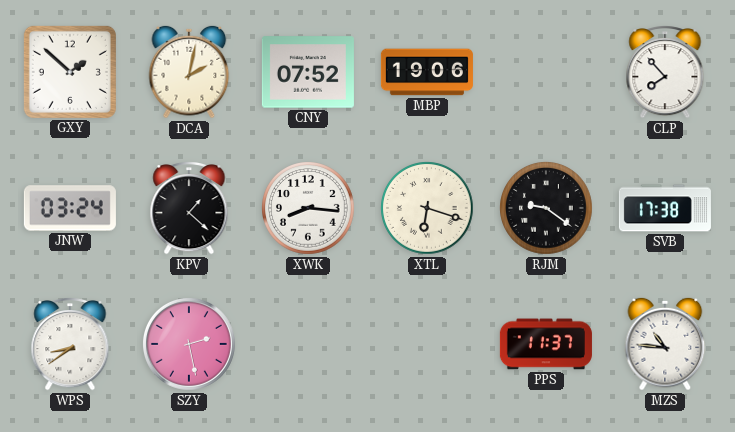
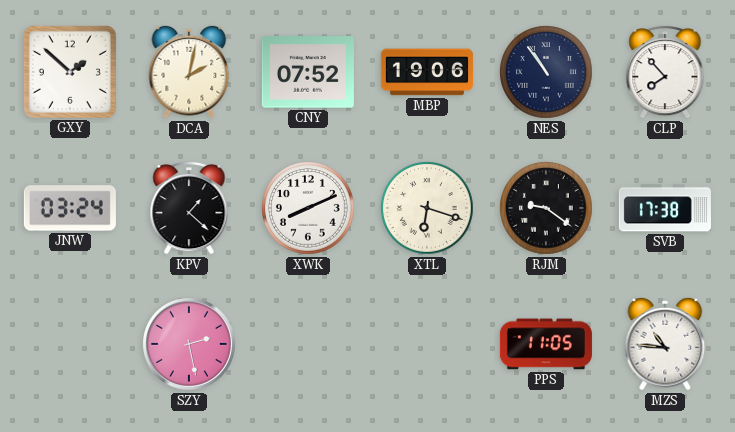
NES: none -> 10:54
XWK: 8:16 -> 8:11
WPS: 8:39 -> none
PPS: 11:37 -> 11:05
